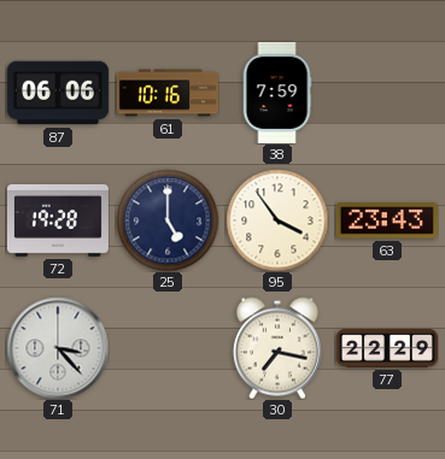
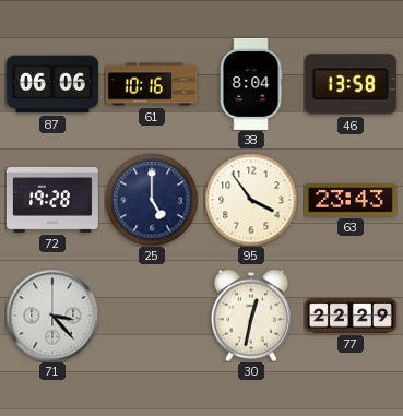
38: 7:59 -> 8:04
46: none -> 13:58
30: 7:17 -> 12:32
